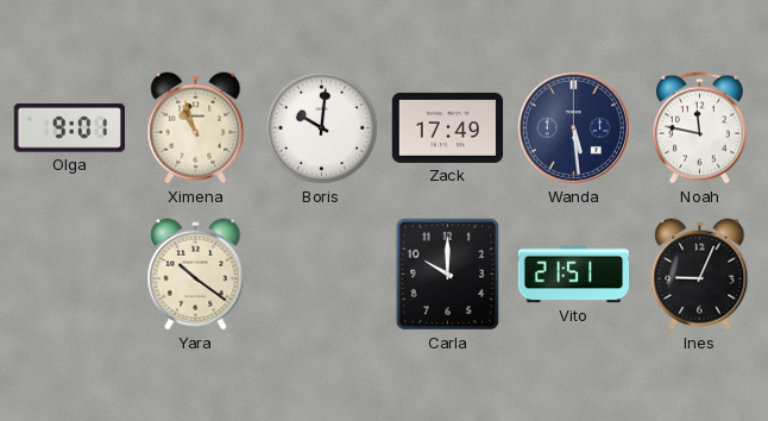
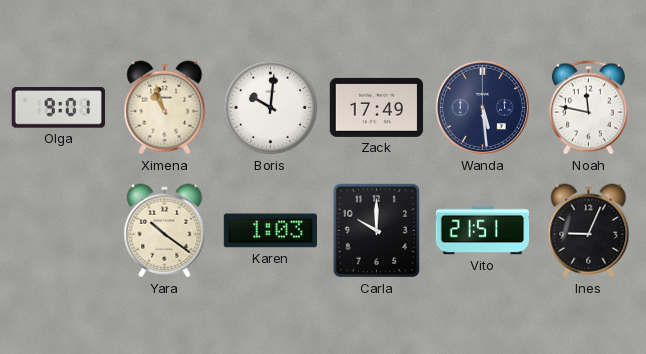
Karen: none -> 1:03
